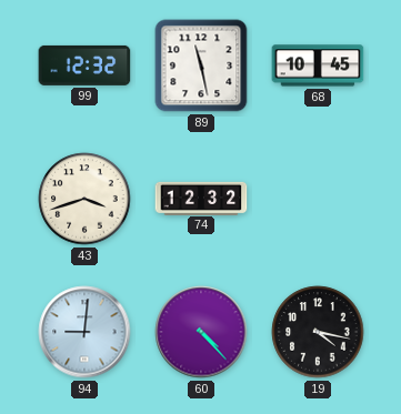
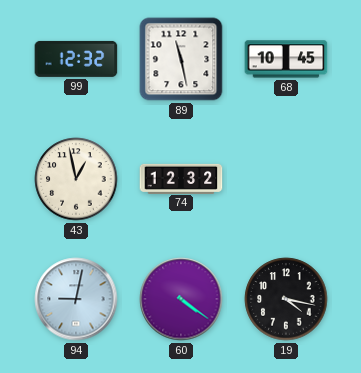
43: 3:42 -> 12:58
94: 9:01 -> 9:02
60: 4:23 -> 4:21
